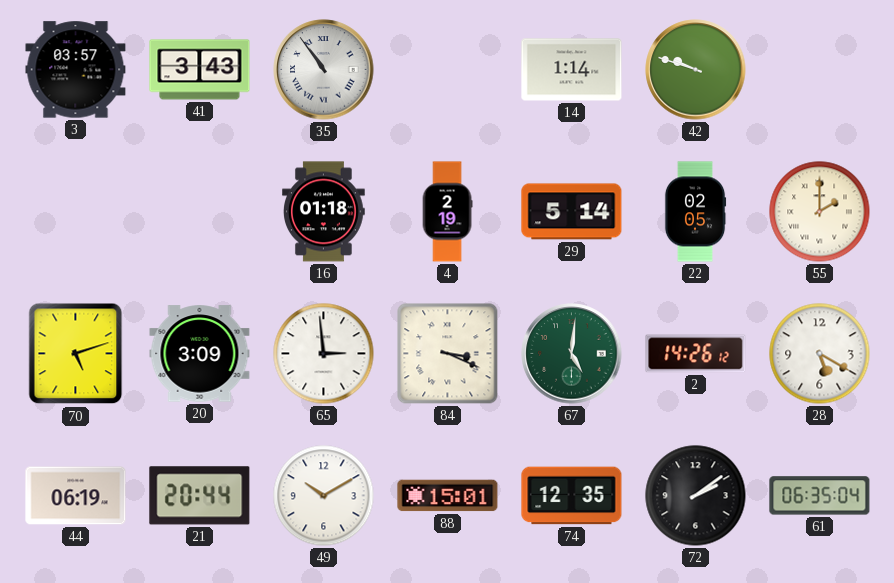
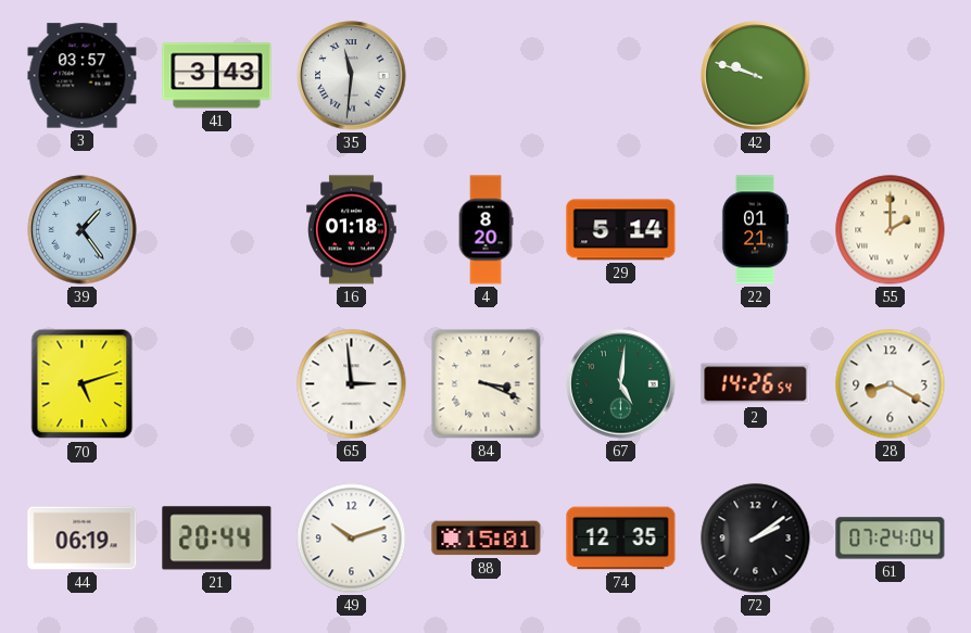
35: 10:54 -> 11:31
14: 1:14 -> none
39: none -> 1:24
4: 2:19 -> 8:20
22: 02:05 -> 01:21
20: 3:09 -> none
2: 14:26:12 -> 14:26:54
28: 5:20 -> 8:20
49: 10:10 -> 10:12
61: 06:35 -> 07:24
